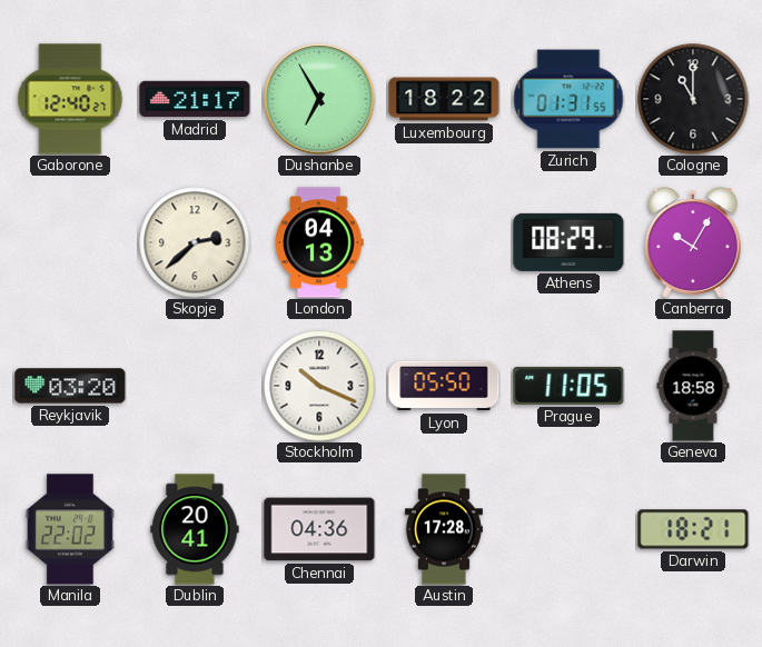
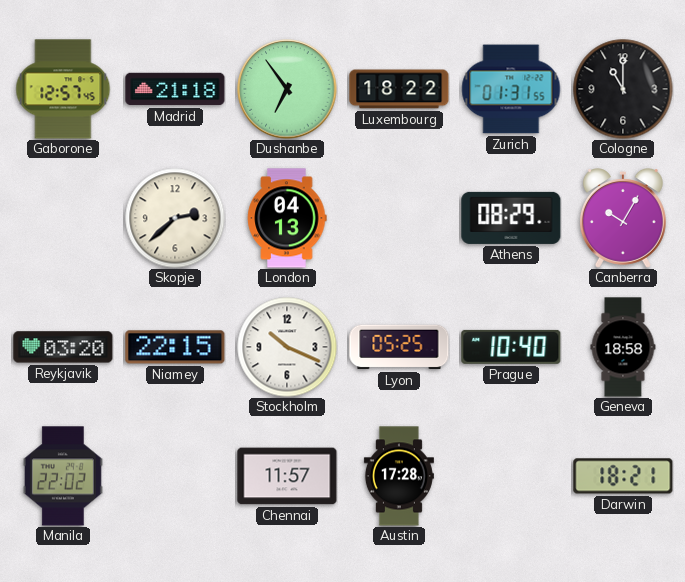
Gaborone: 12:40 -> 12:57
Madrid: 21:17 -> 21:18
Dushanbe: 6:55 -> 6:54
Niamey: none -> 22:15
Lyon: 05:50 -> 05:25
Prague: 11:05 -> 10:40
Dublin: 20:41 -> none
Chennai: 04:36 -> 11:57
